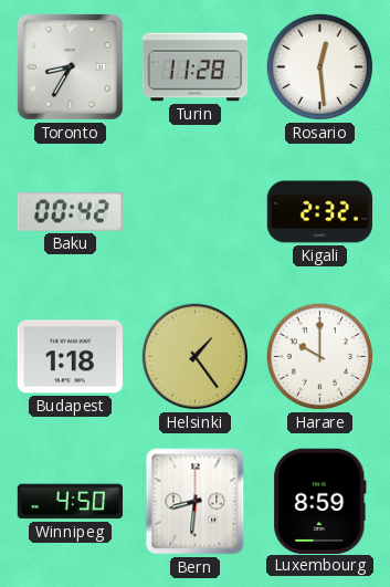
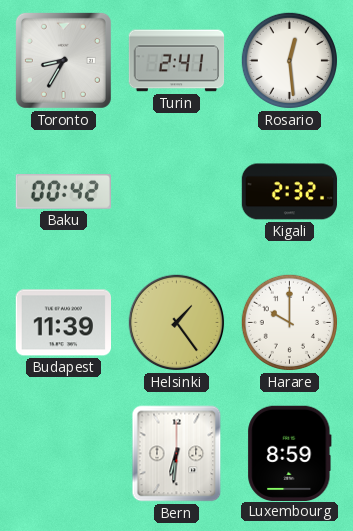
Turin: 11:28 -> 2:41
Budapest: 1:18 -> 11:39
Winnipeg: 4:50 -> none
Bern: 8:31 -> 6:31
